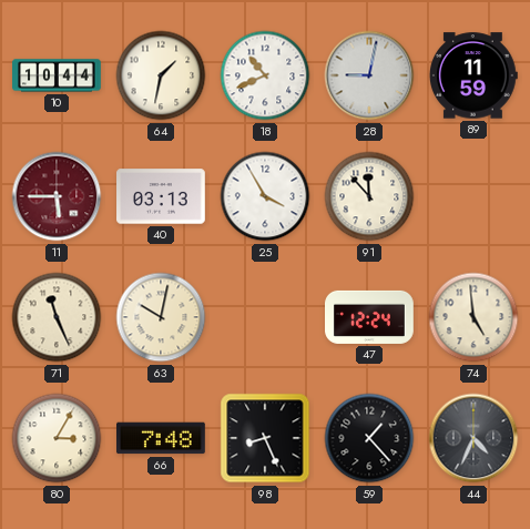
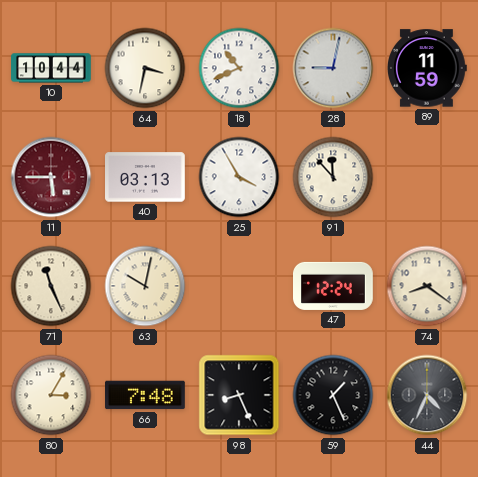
64: 1:32 -> 3:32
74: 4:59 -> 8:21
59: 1:23 -> 1:26
